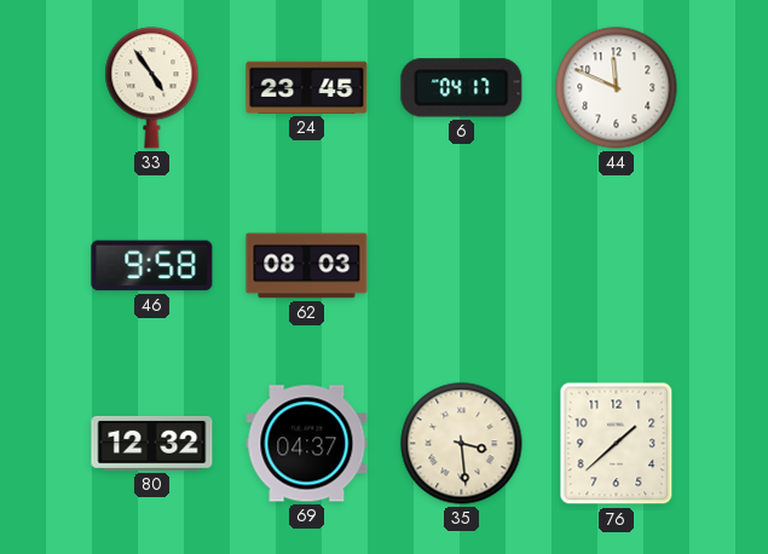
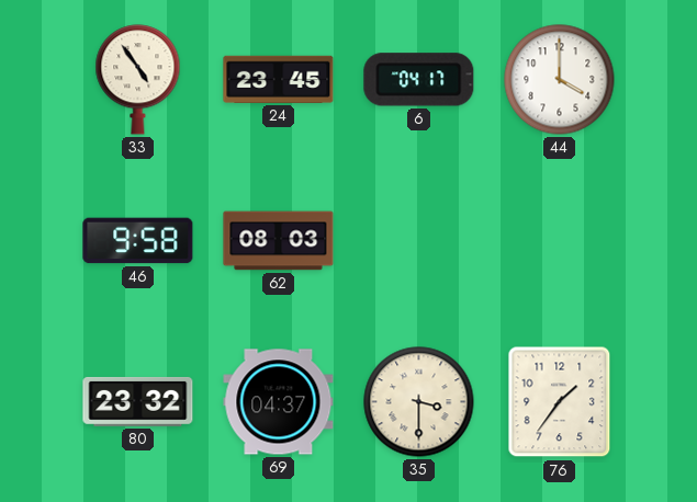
44: 11:49 -> 4:00
80: 12:32 -> 23:32
35: 3:29 -> 3:30
76: 1:38 -> 1:36
